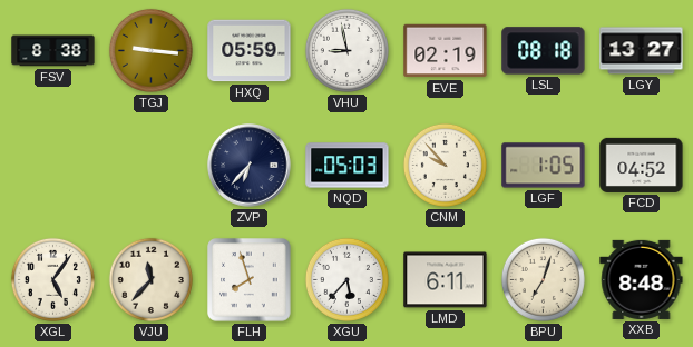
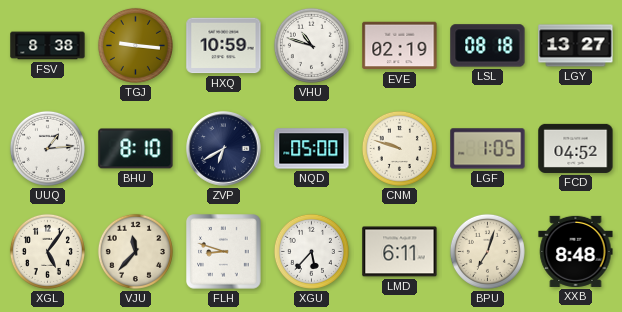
HXQ: 05:59 -> 10:59
VHU: 8:58 -> 10:48
UUQ: none -> 1:14
BHU: none -> 8:10
ZVP: 6:37 -> 6:40
NQD: 05:03 -> 05:00
CNM: 9:53 -> 9:48
FLH: 7:57 -> 8:48
